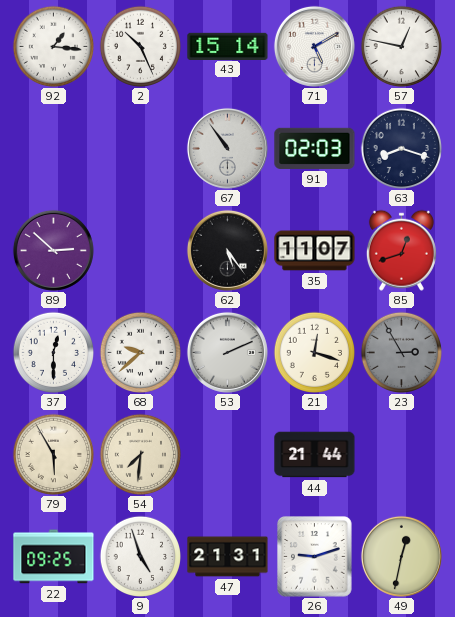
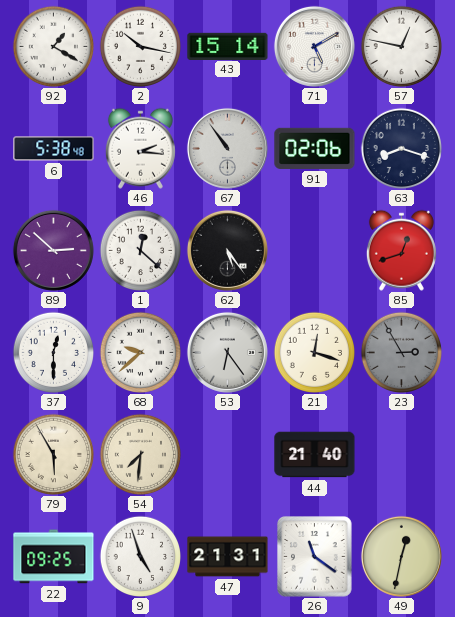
92: 1:16 -> 1:20
2: 10:26 -> 10:17
6: none -> 5:38
46: none -> 2:16
91: 02:03 -> 02:06
1: none -> 12:22
35: 11:07 -> none
53: 2:11 -> 6:24
44: 21:44 -> 21:40
26: 9:12 -> 11:21
